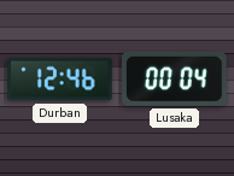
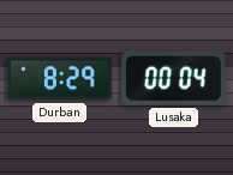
Durban: 12:46 -> 8:29
